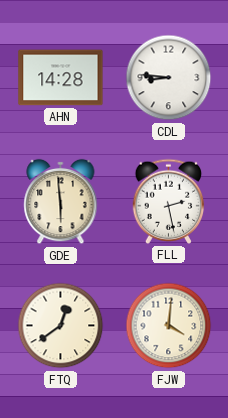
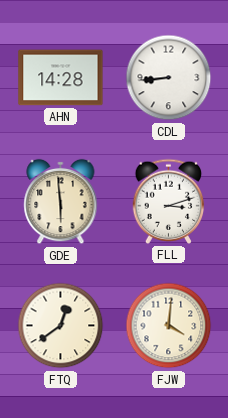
CDL: 8:46 -> 8:44
FLL: 2:28 -> 3:12
